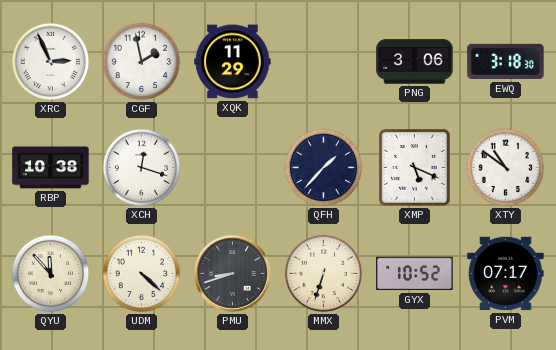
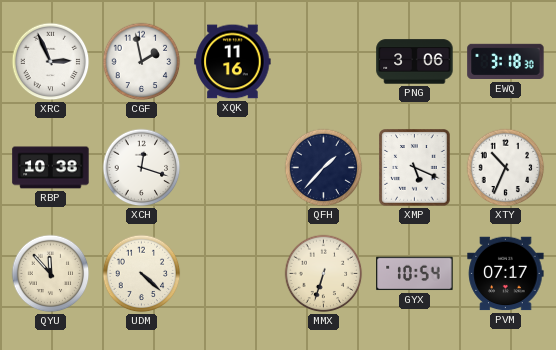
XQK: 11:29 -> 11:16
XTY: 10:51 -> 10:34
PMU: 8:42 -> none
GYX: 10:52 -> 10:54
